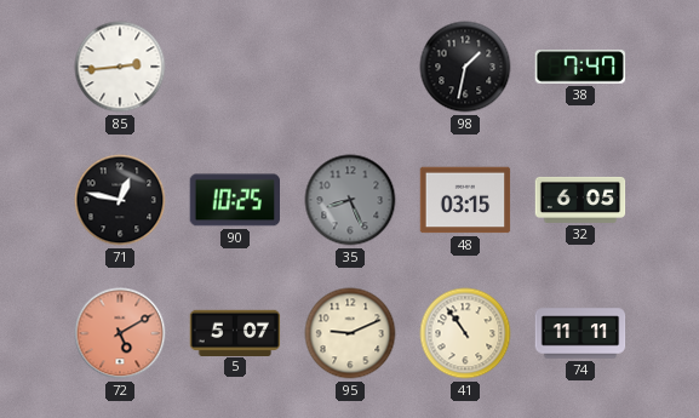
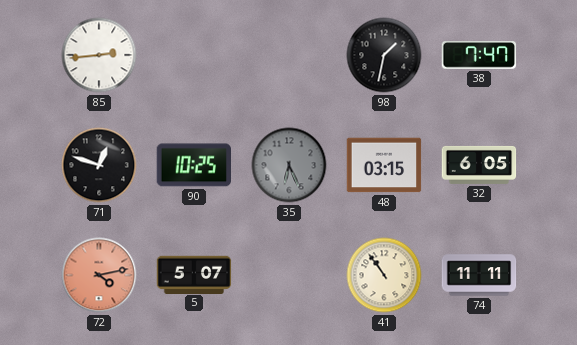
71: 12:47 -> 12:48
35: 8:26 -> 6:26
72: 5:10 -> 4:13
95: 9:11 -> none
